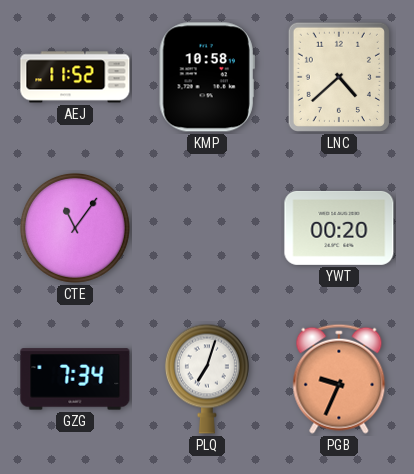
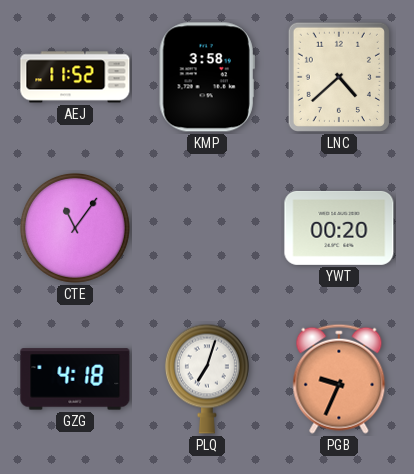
KMP: 10:58 -> 3:58
GZG: 7:34 -> 4:18
